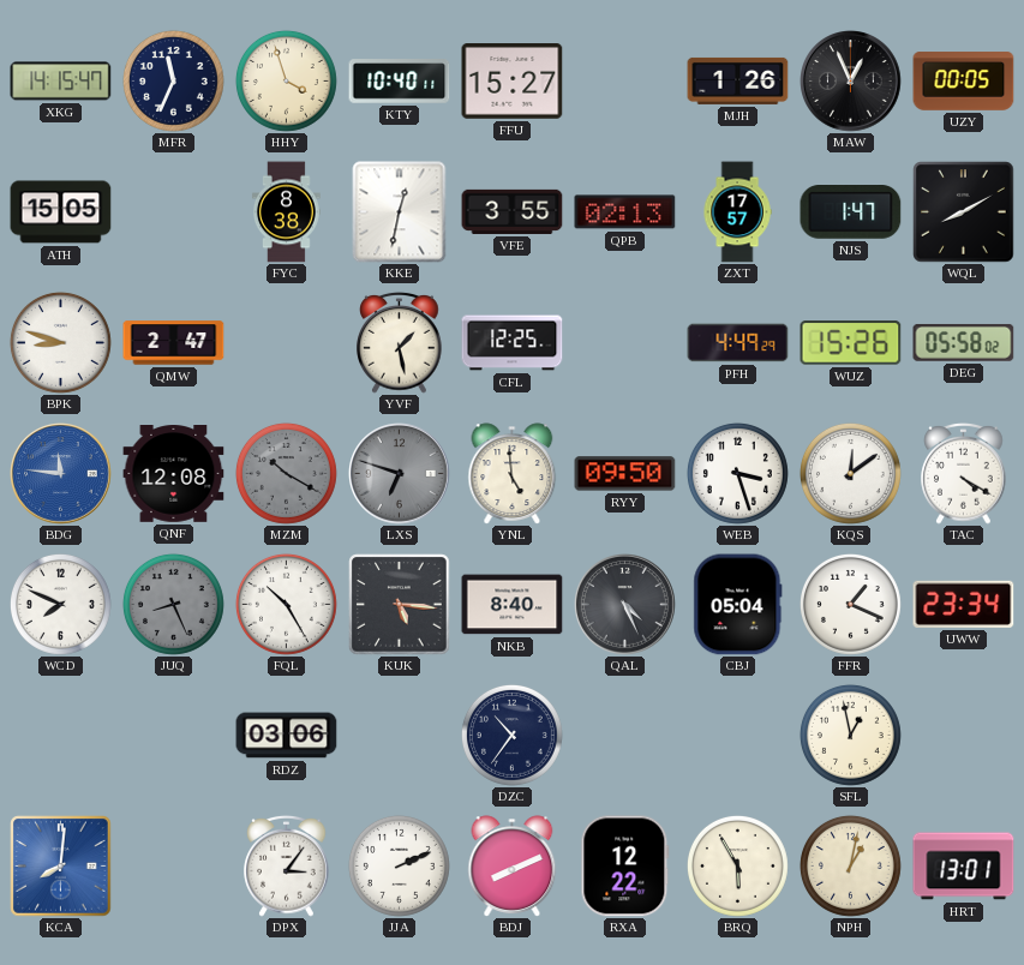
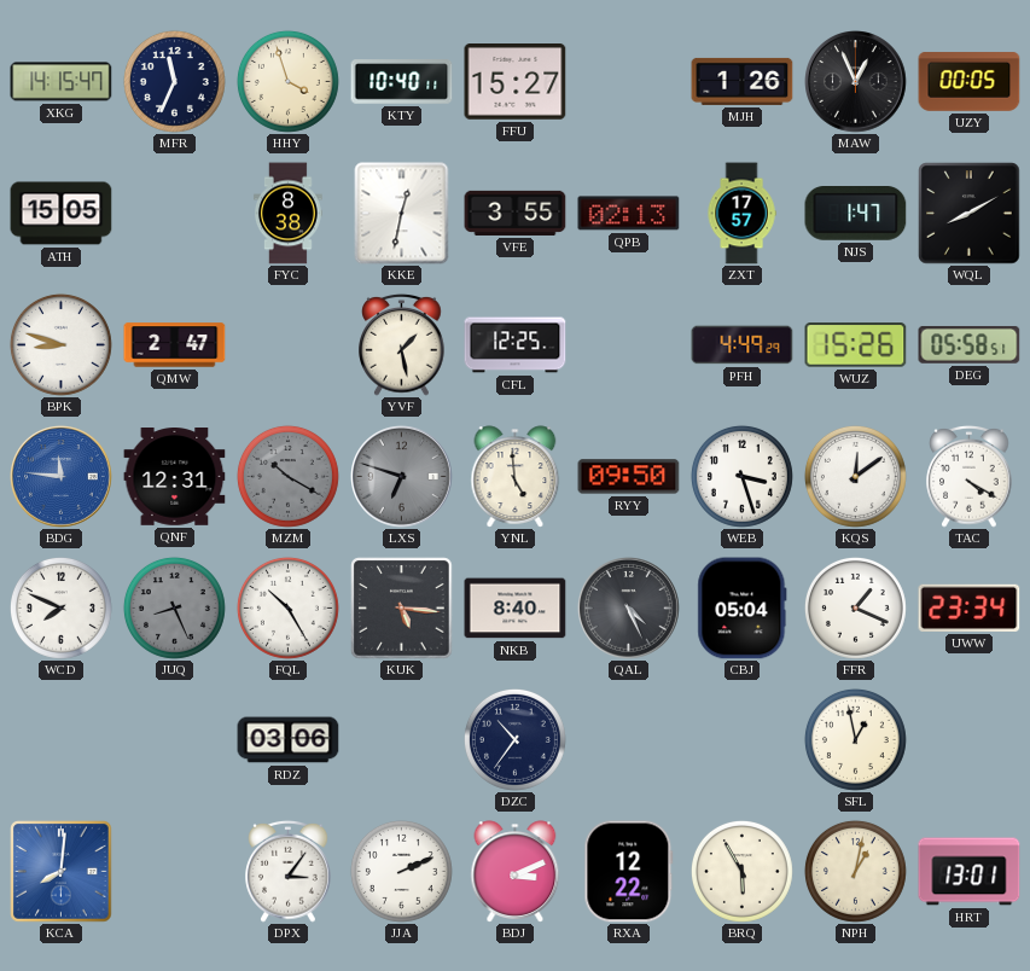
DEG: 05:58:02 -> 05:58:51
QNF: 12:08 -> 12:31
BDJ: 8:11 -> 3:11
